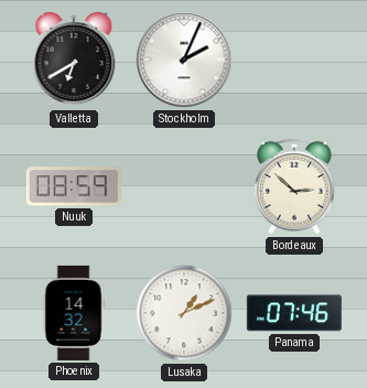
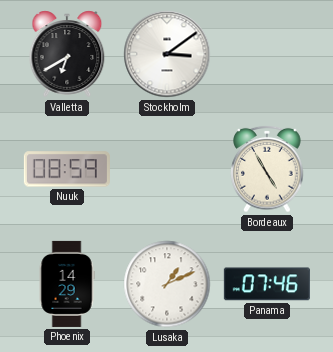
Stockholm: 2:04 -> 3:09
Bordeaux: 2:52 -> 4:55
Phoenix: 14:32 -> 14:29
